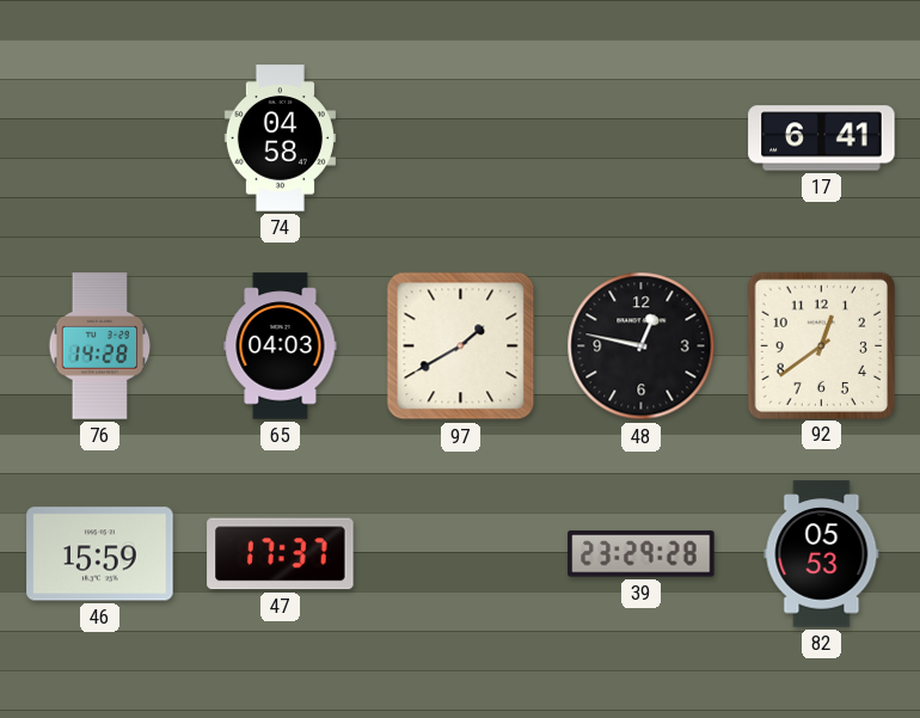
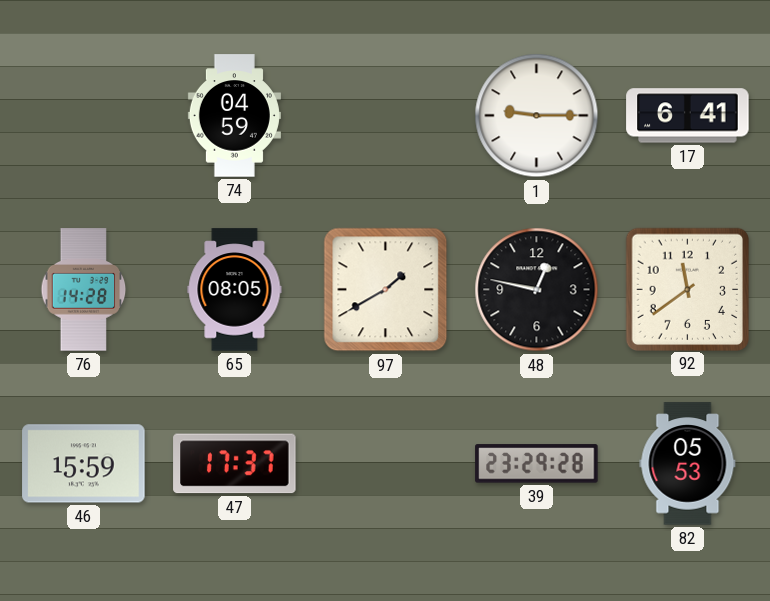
74: 04:58 -> 04:59
1: none -> 9:15
65: 04:03 -> 08:05
92: 12:39 -> 11:39
